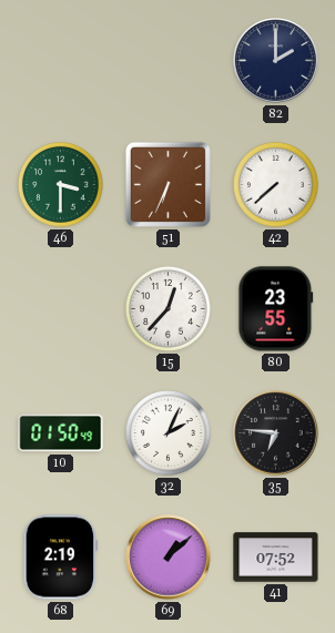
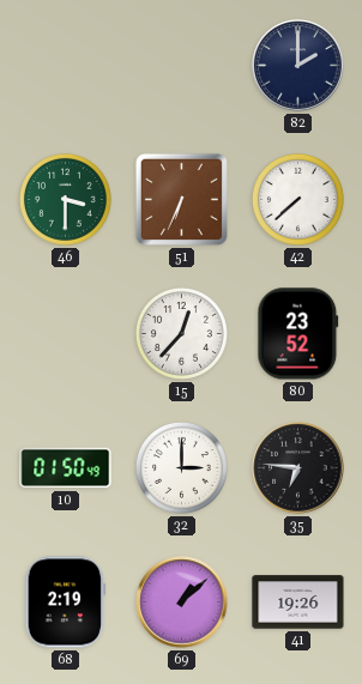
80: 23:55 -> 23:52
32: 2:04 -> 3:00
41: 07:52 -> 19:26
